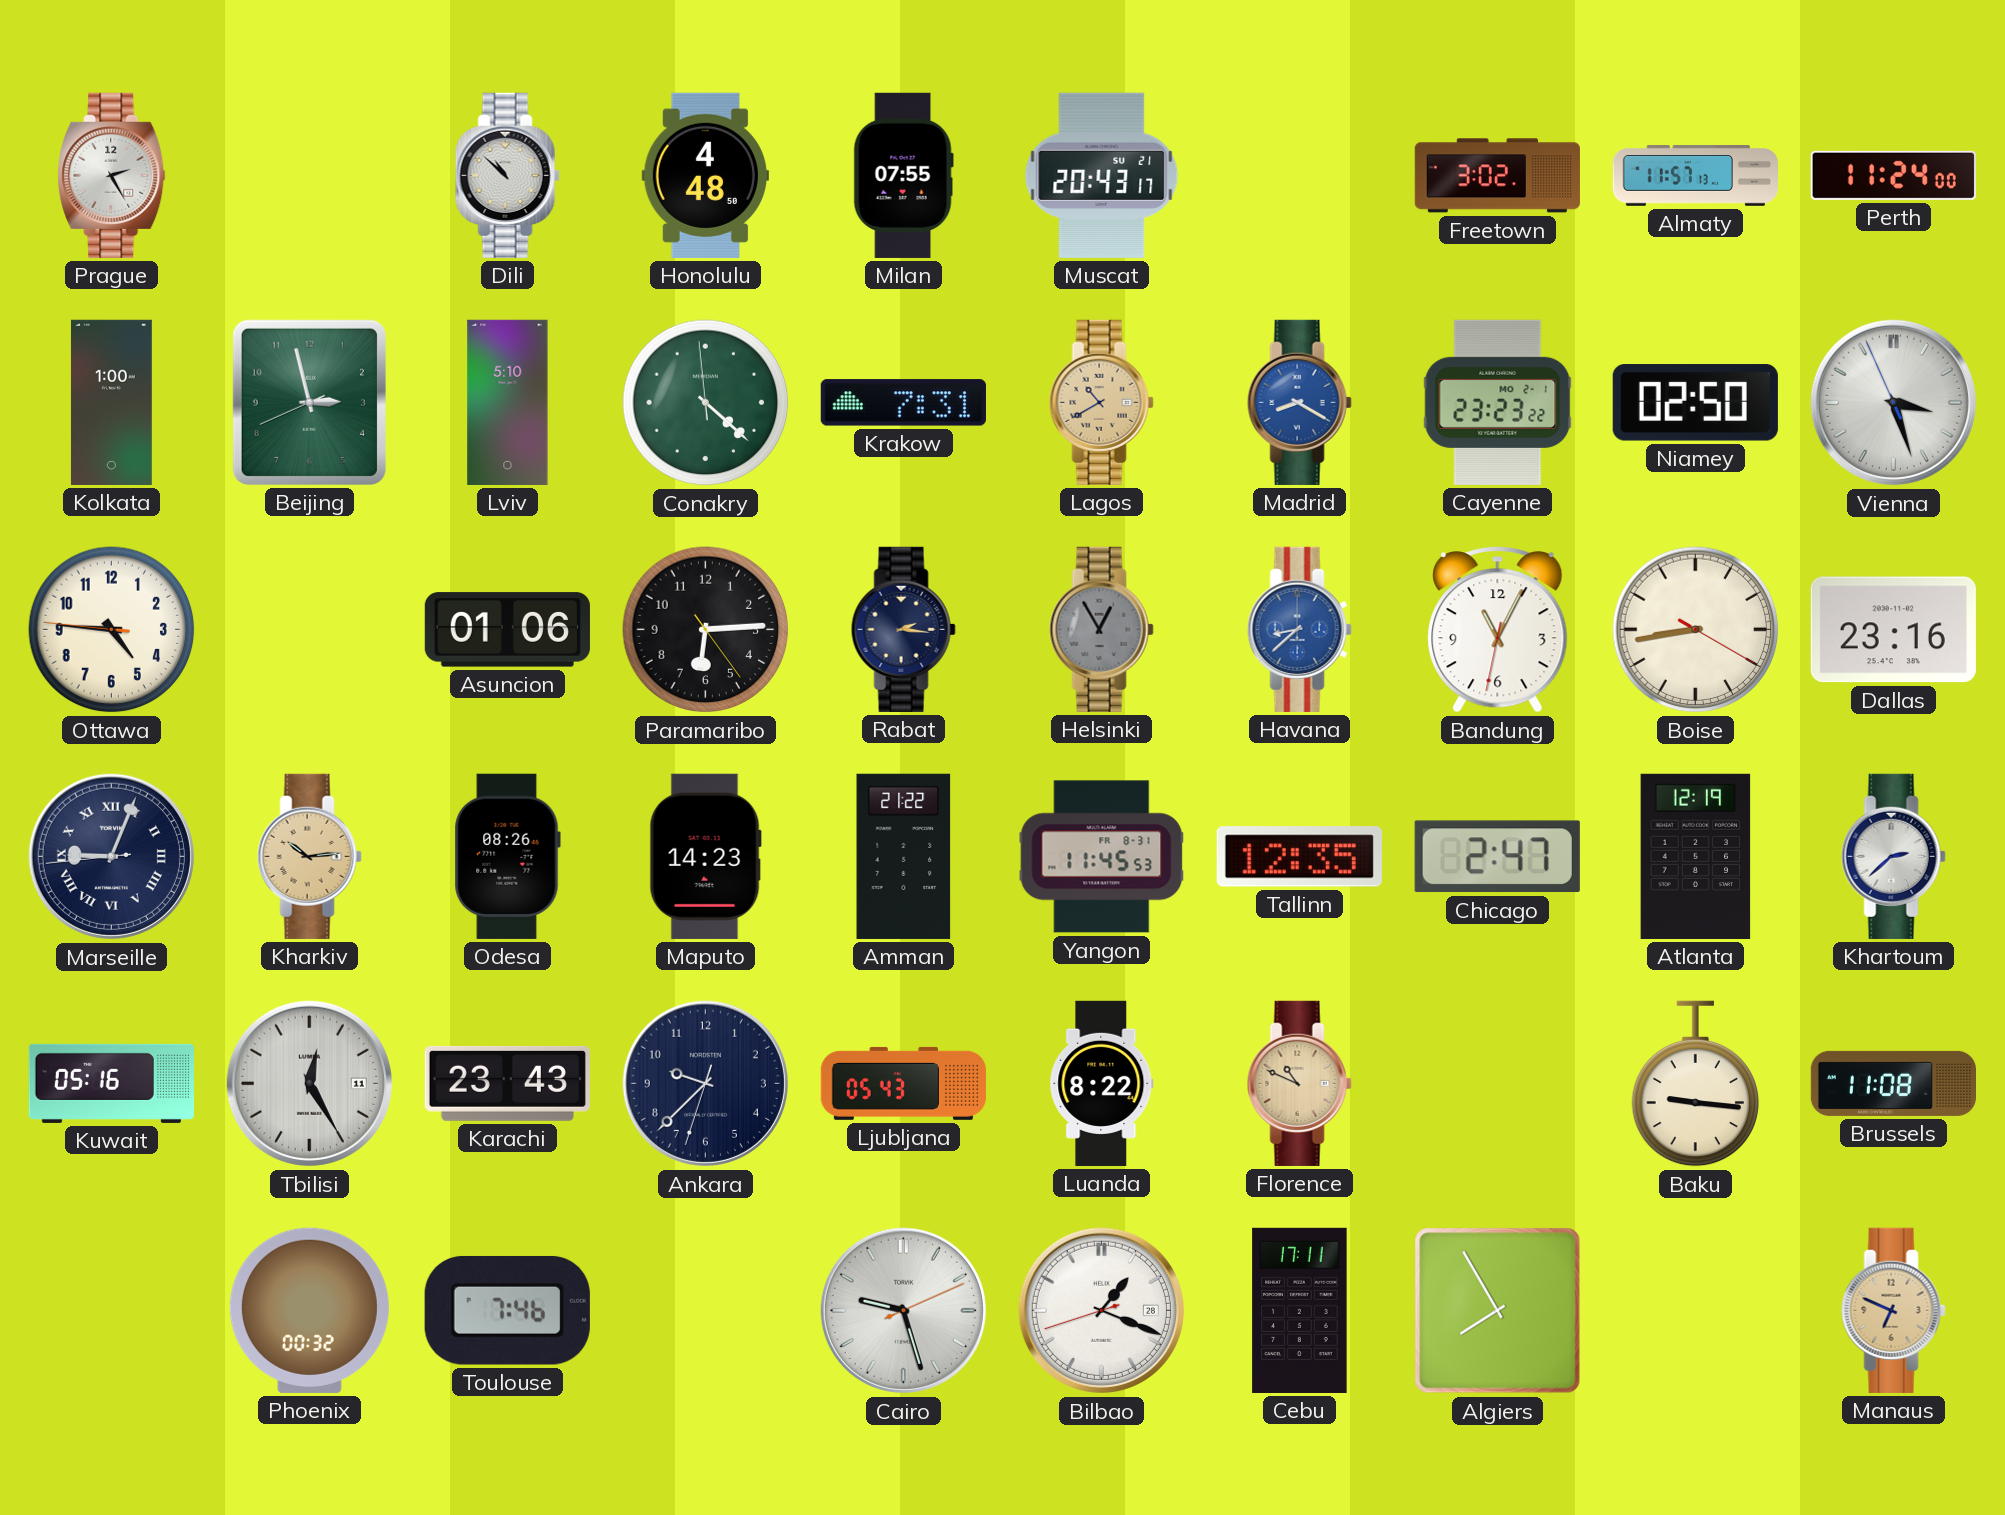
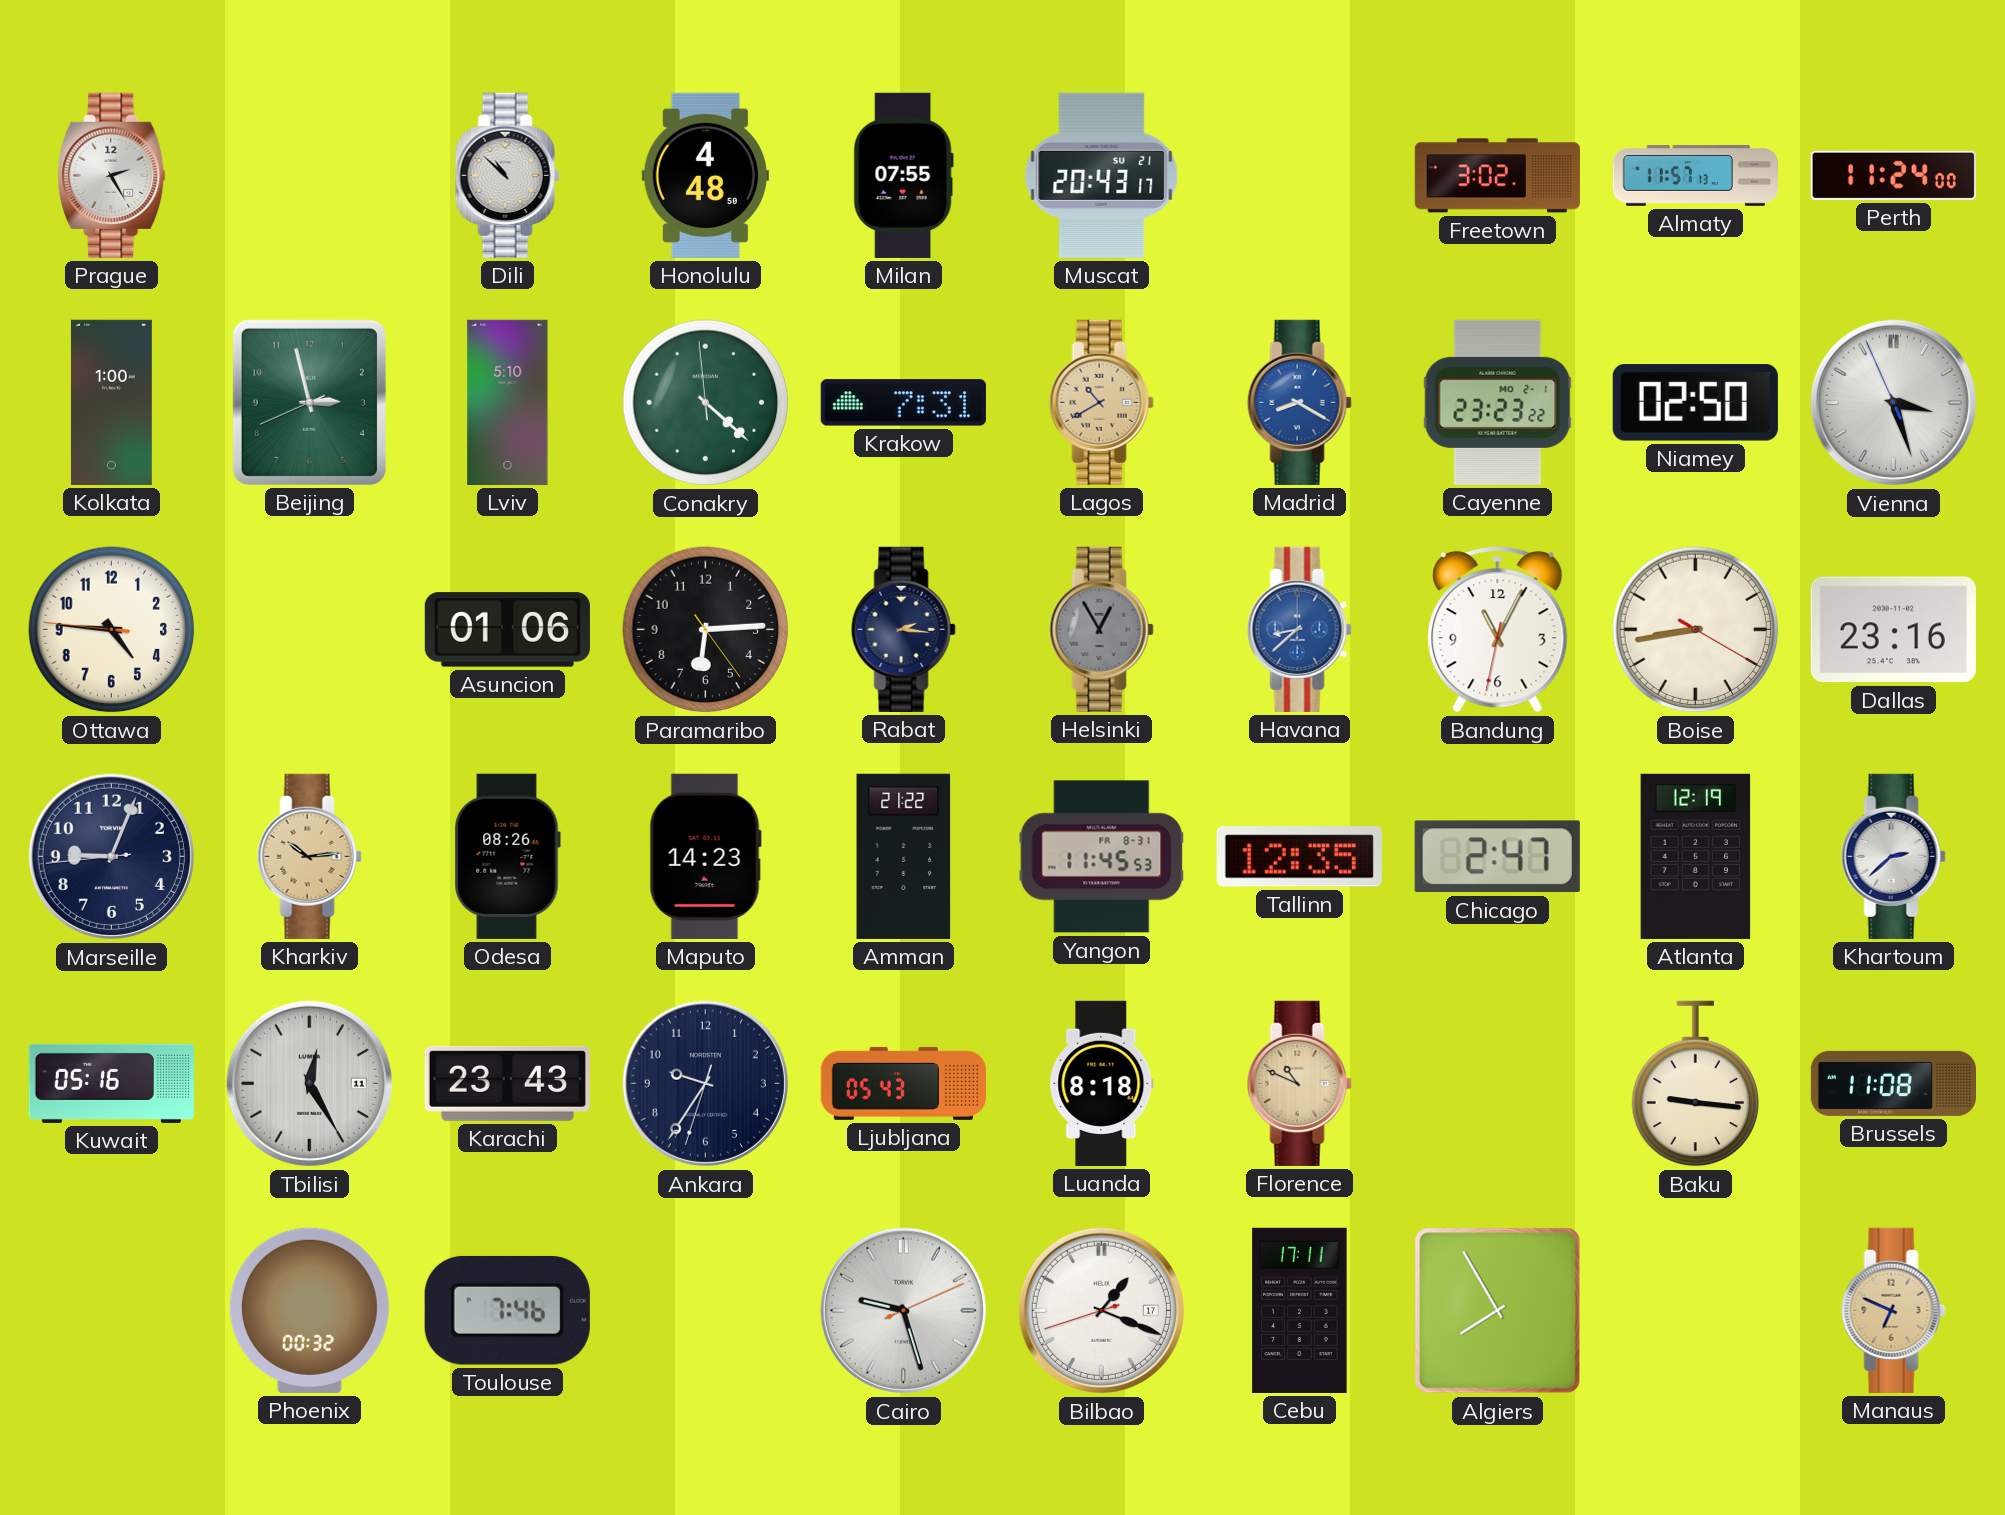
Marseille numerals: Roman -> Arabic
Ankara: 9:37 -> 9:35
Luanda: 8:22 -> 8:18
Bilbao date: 28 -> 17
